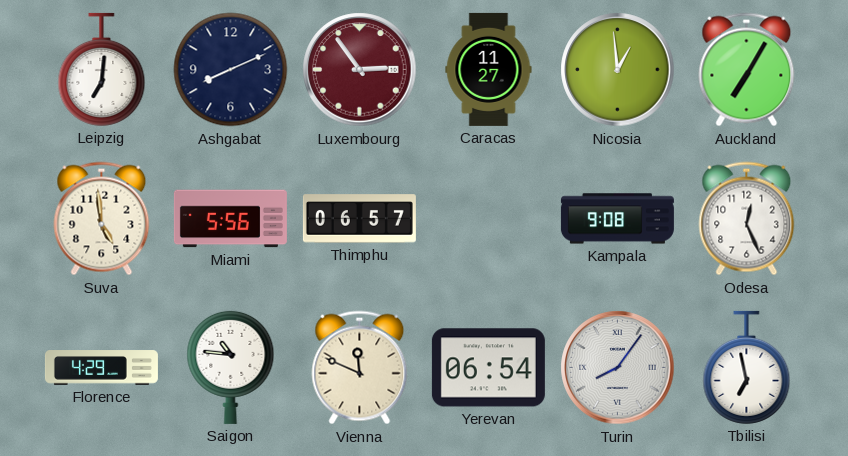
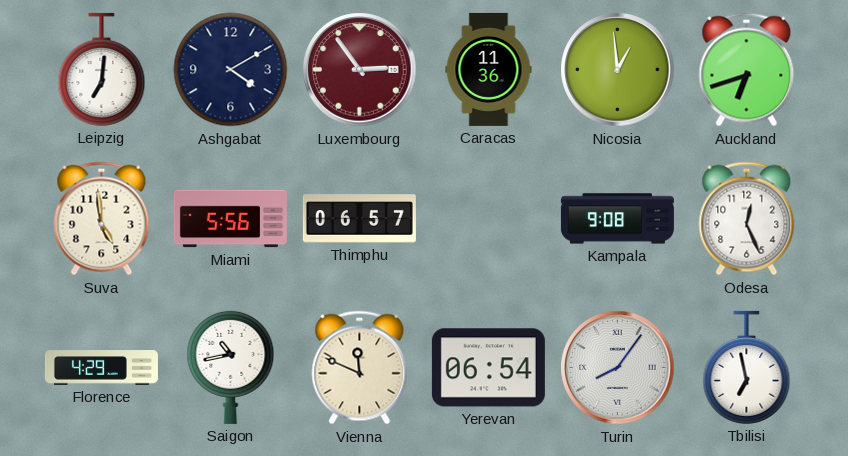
Ashgabat: 8:11 -> 4:10
Caracas: 11:27 -> 11:36
Auckland: 7:05 -> 6:42
Saigon: 10:46 -> 10:43
